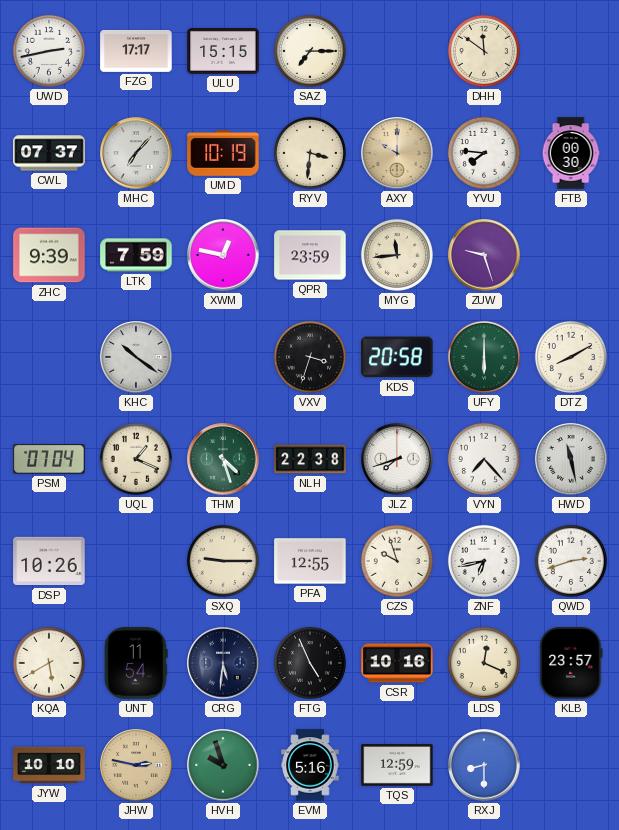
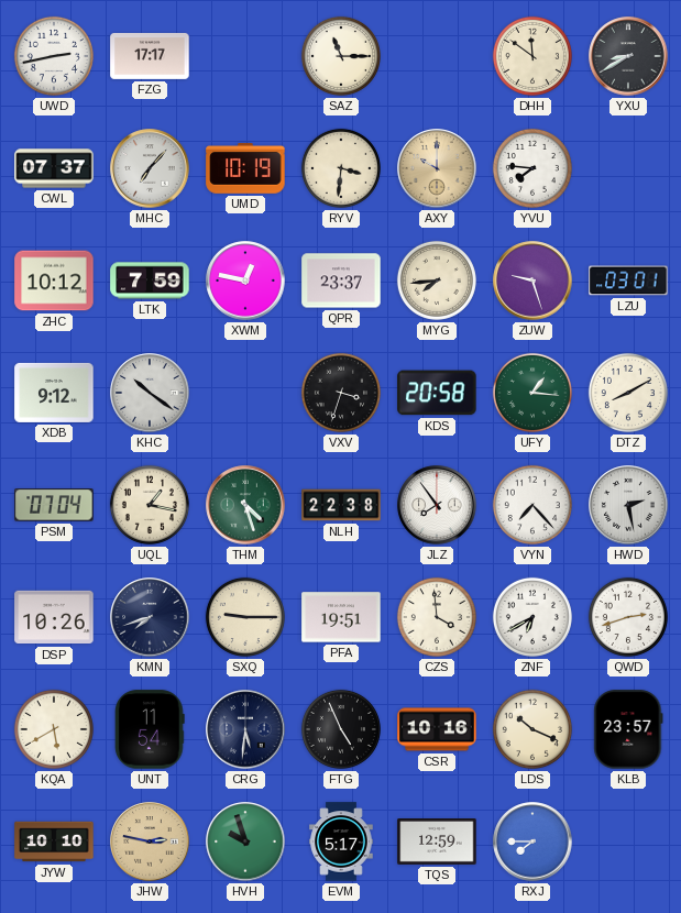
ULU: 15:15 -> none
SAZ: 7:15 -> 11:15
YXU: none -> 8:40
FTB: 00:30 -> none
ZHC: 9:39 -> 10:12
QPR: 23:59 -> 23:37
MYG: 11:44 -> 7:44
LZU: none -> 03:01
XDB: none -> 9:12
UFY: 6:00 -> 1:16
UQL: 1:19 -> 1:17
JLZ: 7:42 -> 7:54
HWD: 11:28 -> 2:28
KMN: none -> 7:42
PFA: 12:55 -> 19:51
CZS: 9:57 -> 3:59
ZNF: 6:43 -> 6:40
LDS: 12:19 -> 10:19
EVM: 5:16 -> 5:17
RXJ: 8:30 -> 7:45
